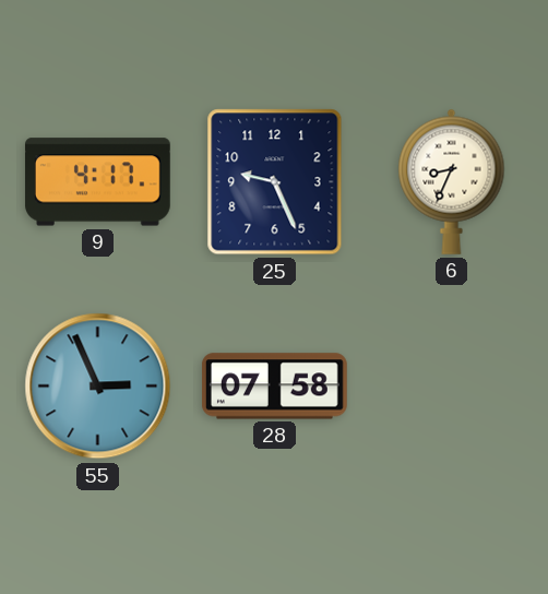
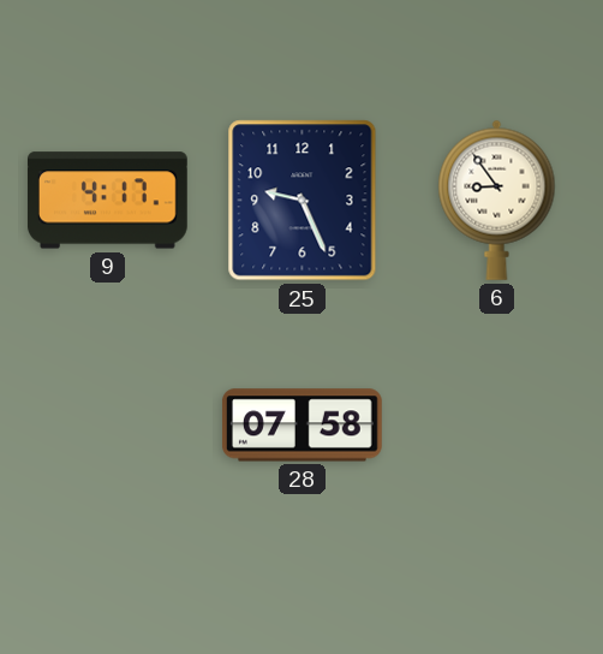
6: 8:34 -> 8:54
55: 2:56 -> none
